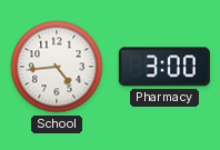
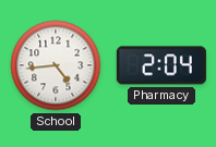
Pharmacy: 3:00 -> 2:04
